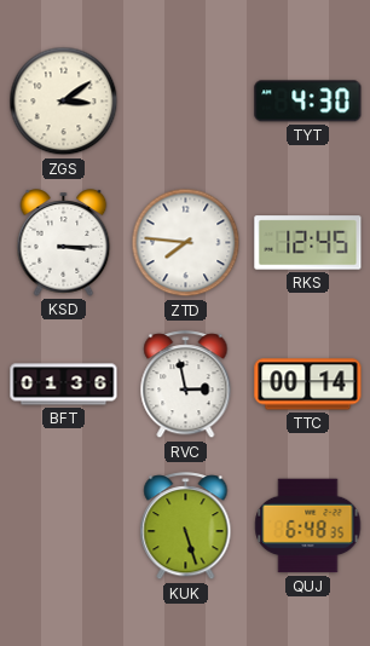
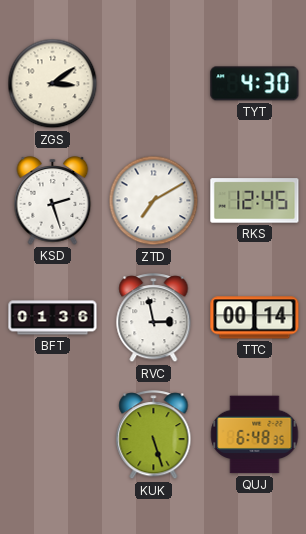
KSD: 3:15 -> 2:27
ZTD: 7:46 -> 7:10
